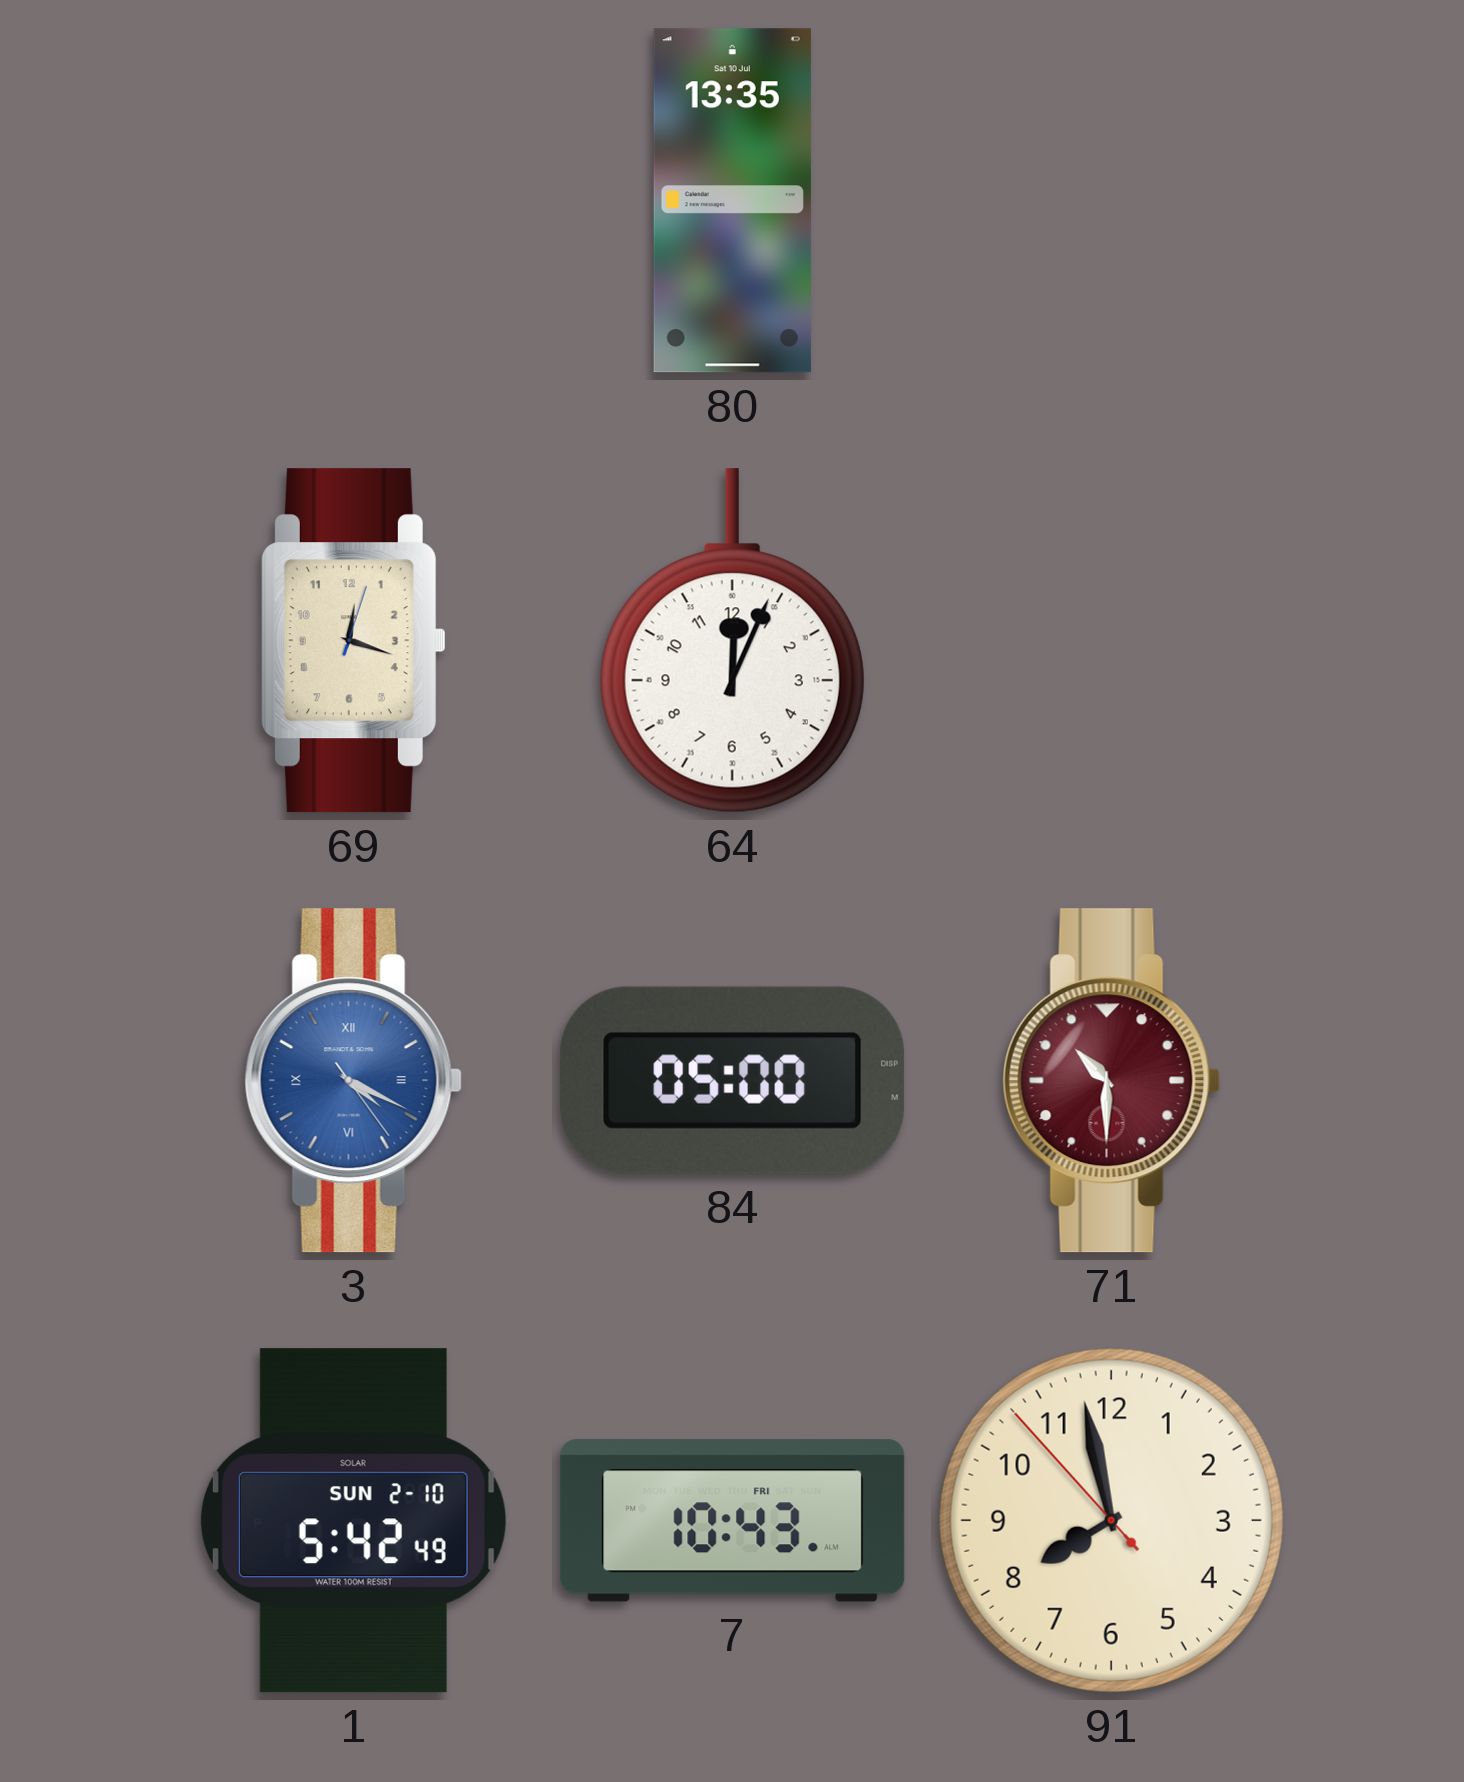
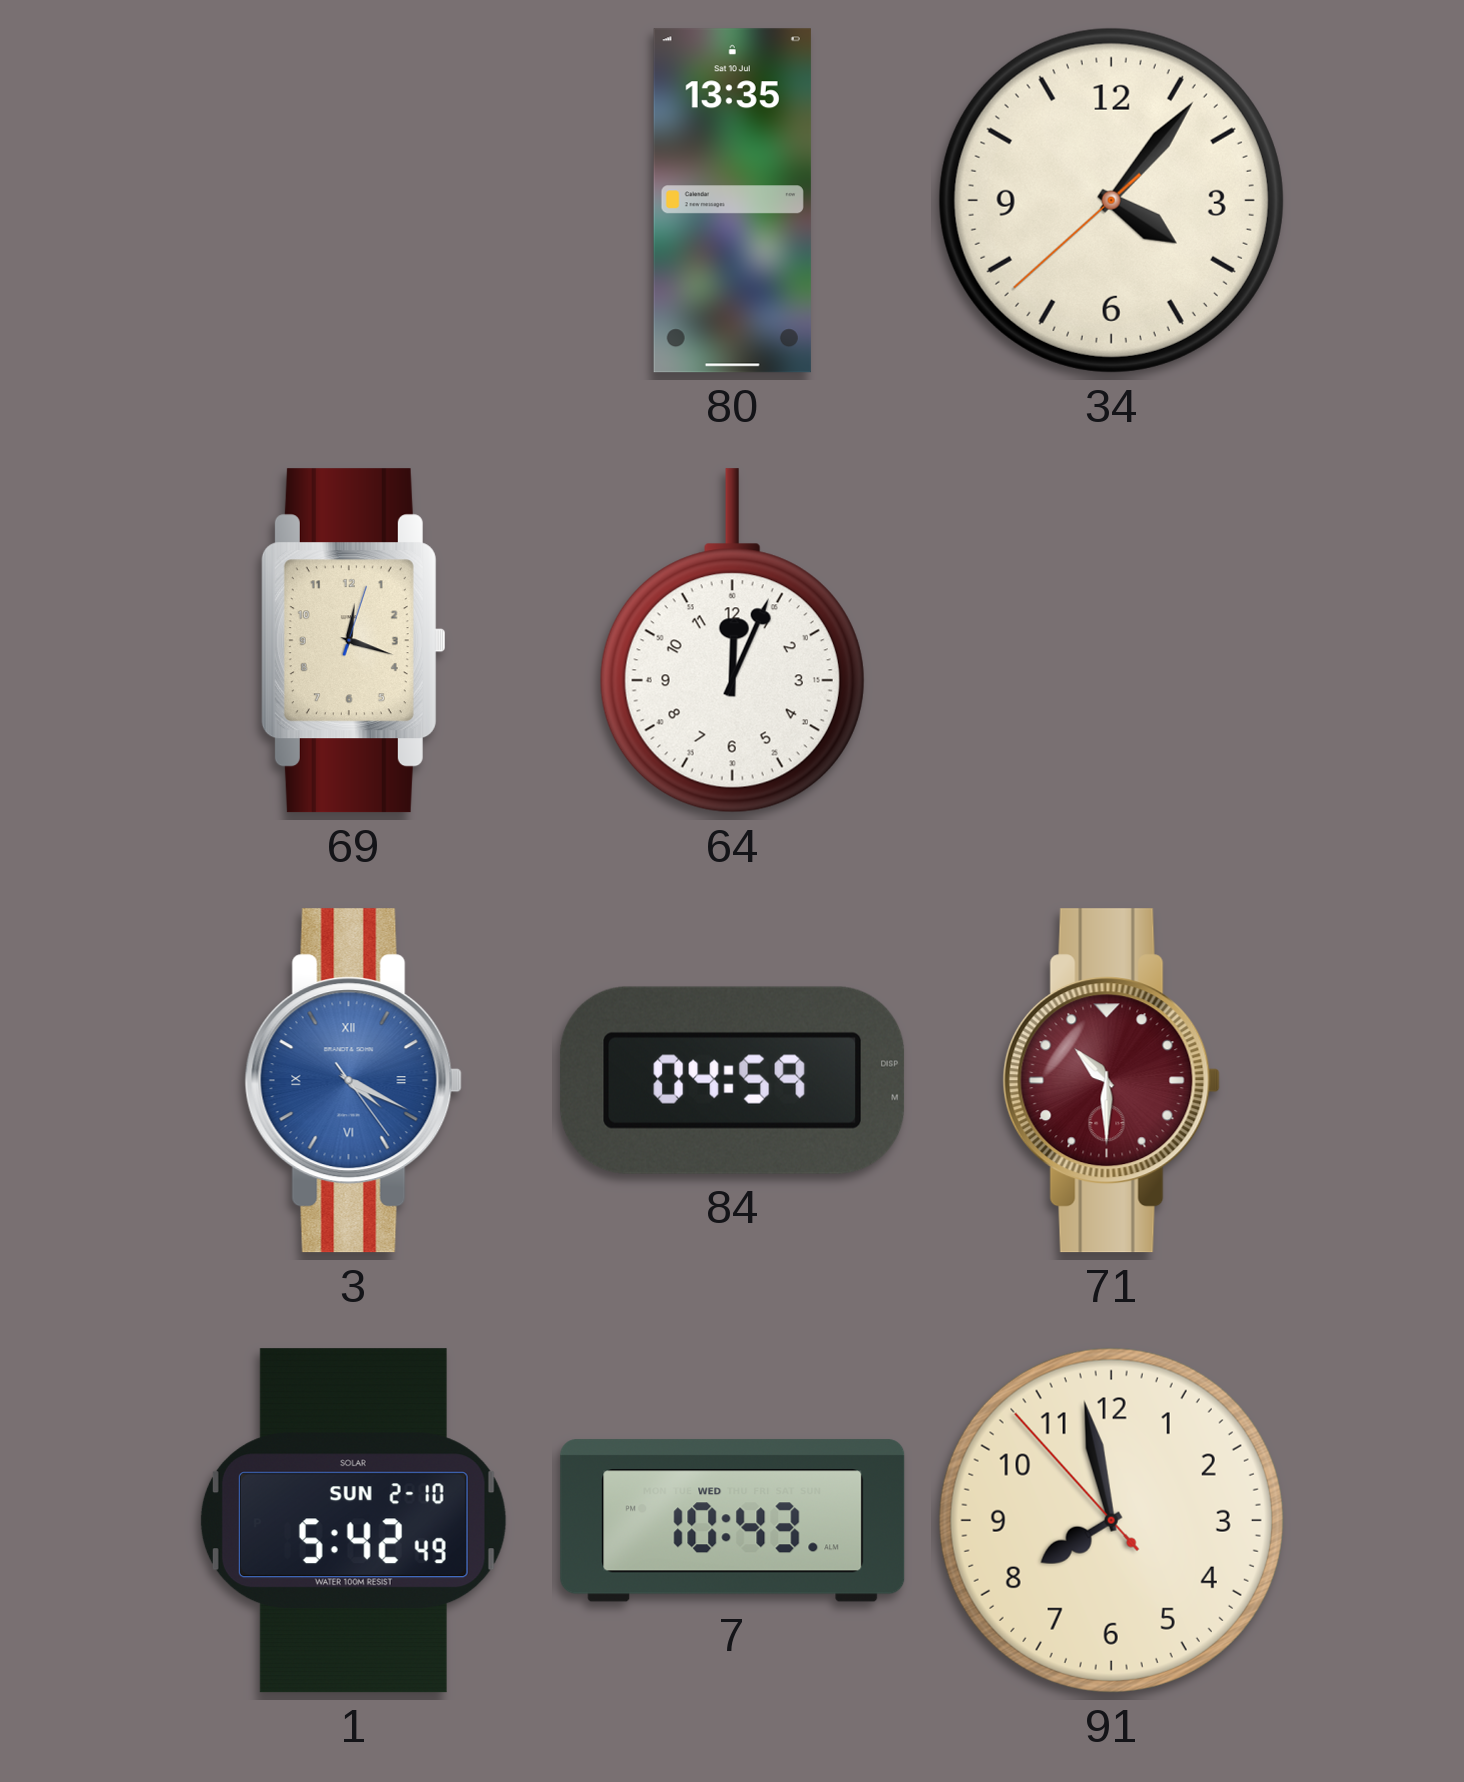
34: none -> 4:06
84: 05:00 -> 04:59
7 date: FRI -> WED
